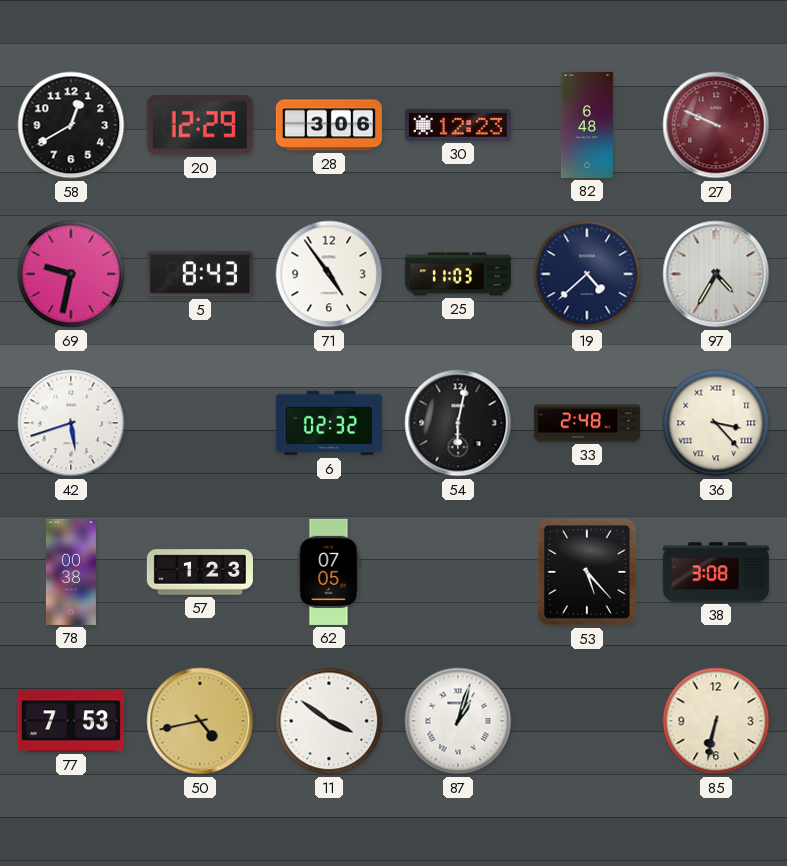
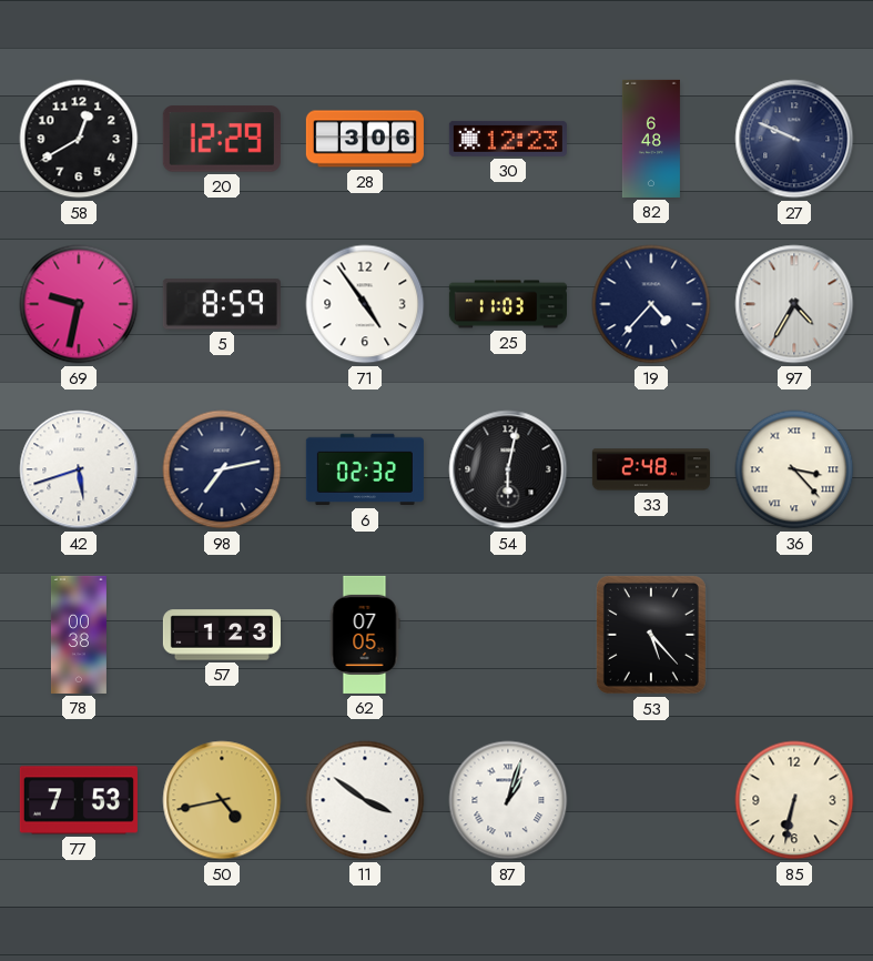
27 dial: burgundy -> navy
5: 8:43 -> 8:59
19: 4:38 -> 4:37
98: none -> 7:13
38: 3:08 -> none
